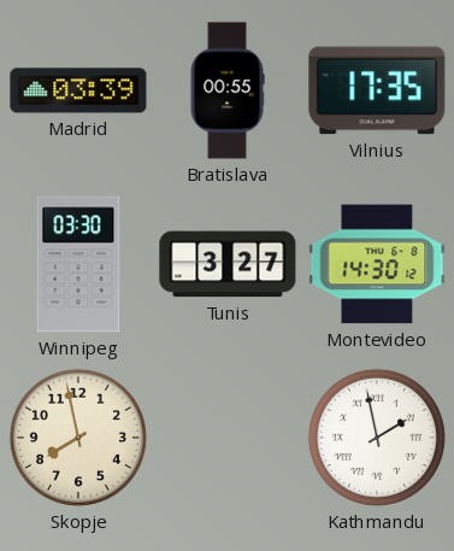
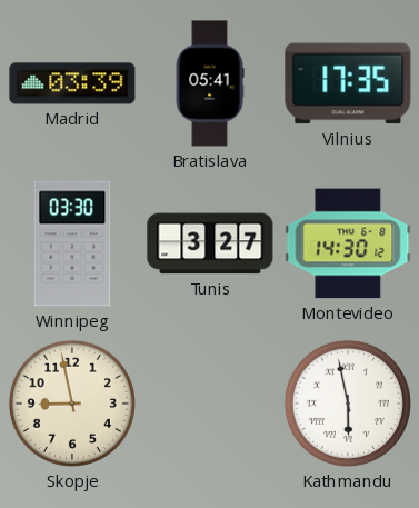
Bratislava: 00:55 -> 05:41
Skopje: 7:58 -> 8:58
Kathmandu: 1:58 -> 5:58
